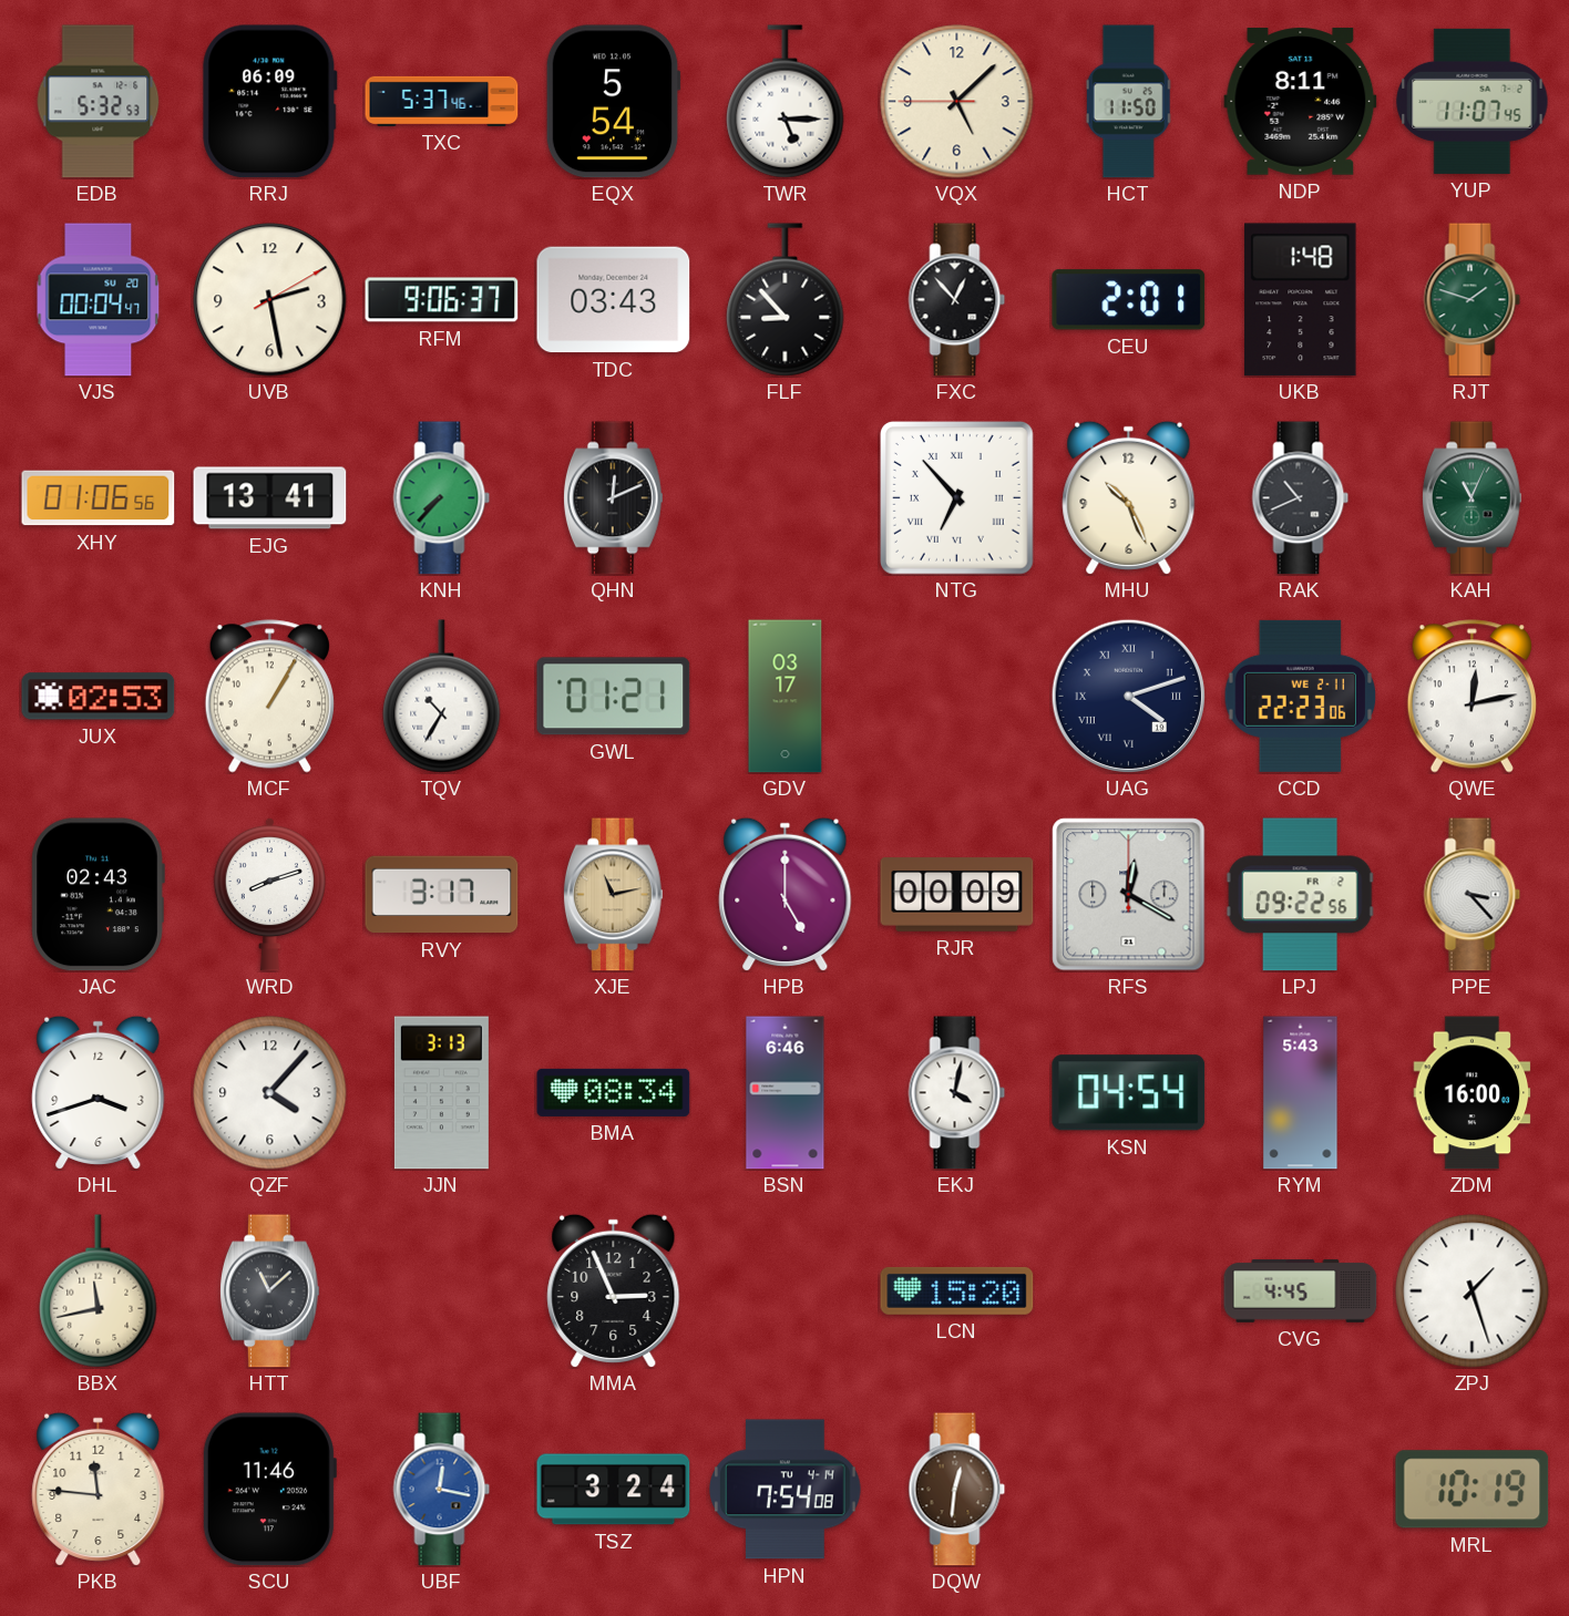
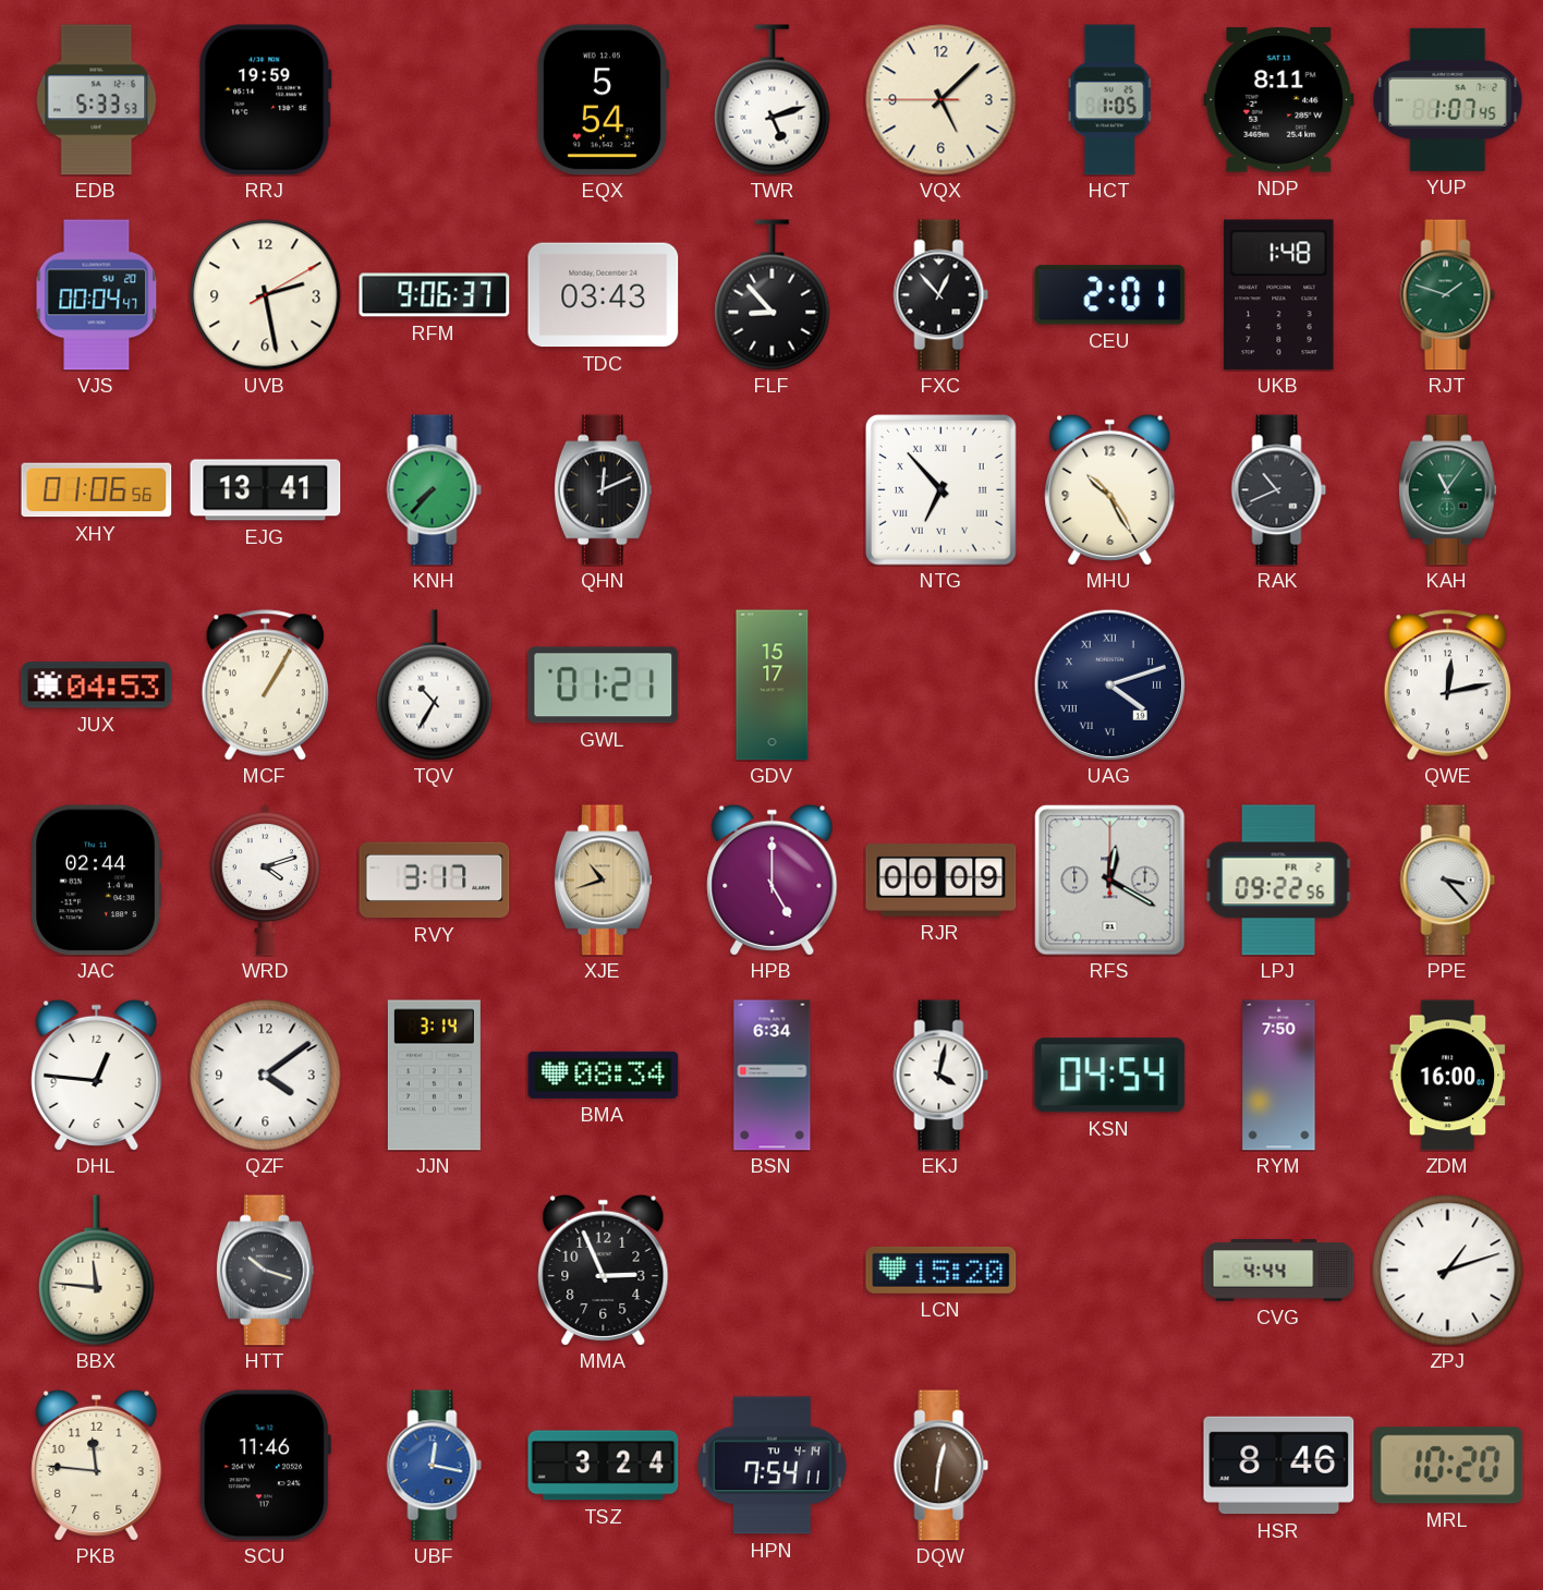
EDB: 5:32 -> 5:33
RRJ: 06:09 -> 19:59
TXC: 5:37 -> none
TWR: 5:15 -> 5:12
HCT: 11:50 -> 1:05
YUP: 11:07 -> 1:07
MHU: 10:26 -> 10:25
KAH: 11:04 -> 11:06
JUX: 02:53 -> 04:53
GDV: 03:17 -> 15:17
CCD: 22:23 -> none
JAC: 02:43 -> 02:44
WRD: 8:12 -> 4:12
XJE: 11:13 -> 10:42
DHL: 3:42 -> 12:46
QZF: 4:07 -> 4:09
JJN: 3:13 -> 3:14
BSN: 6:46 -> 6:34
RYM: 5:43 -> 7:50
BBX: 11:43 -> 11:46
HTT: 11:08 -> 10:18
CVG: 4:45 -> 4:44
ZPJ: 1:27 -> 1:12
HPN: 7:54:08 -> 7:54:11
HSR: none -> 8:46
MRL: 10:19 -> 10:20
